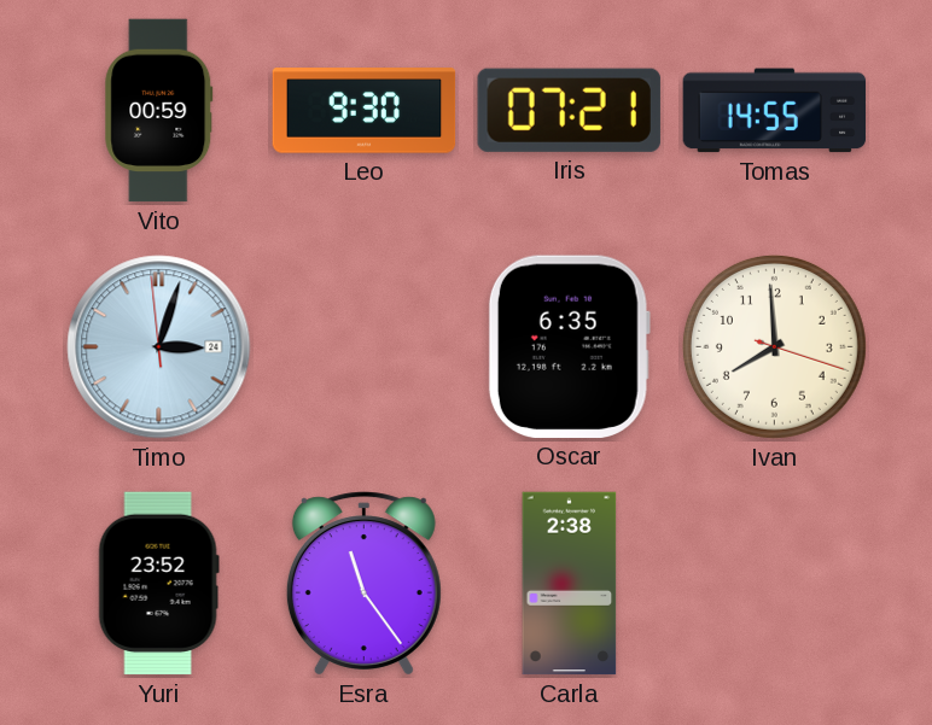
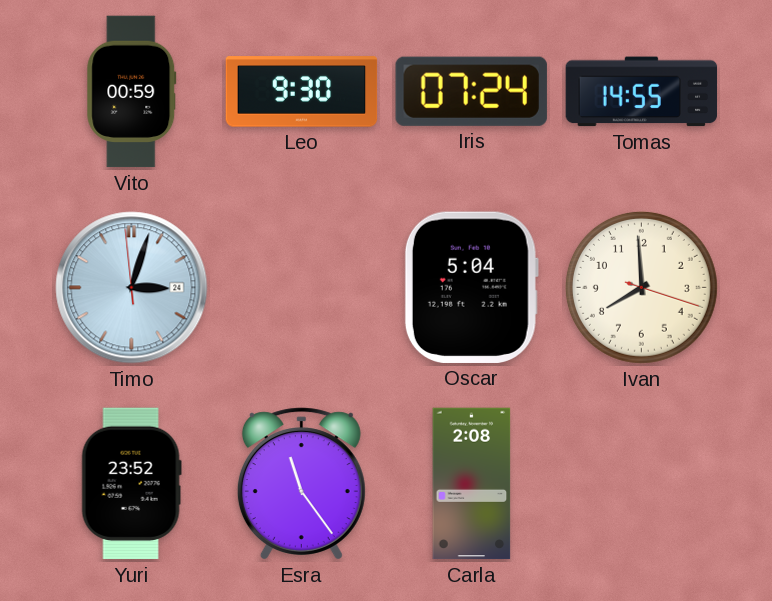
Iris: 07:21 -> 07:24
Oscar: 6:35 -> 5:04
Carla: 2:38 -> 2:08
